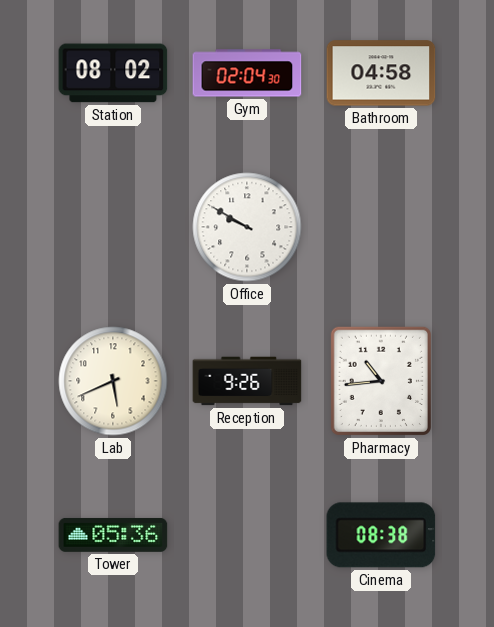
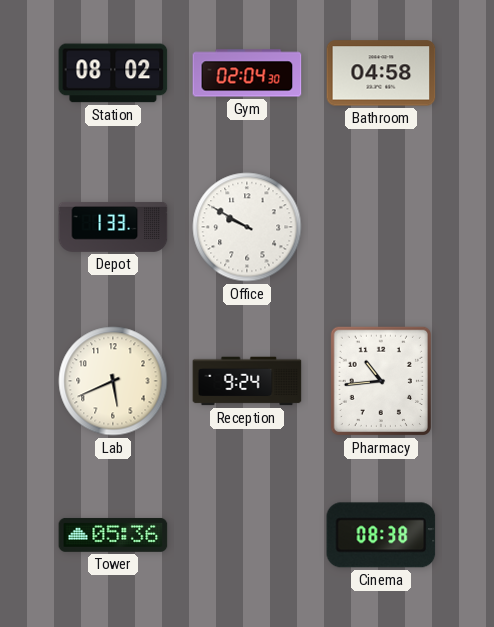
Depot: none -> 1:33
Reception: 9:26 -> 9:24
